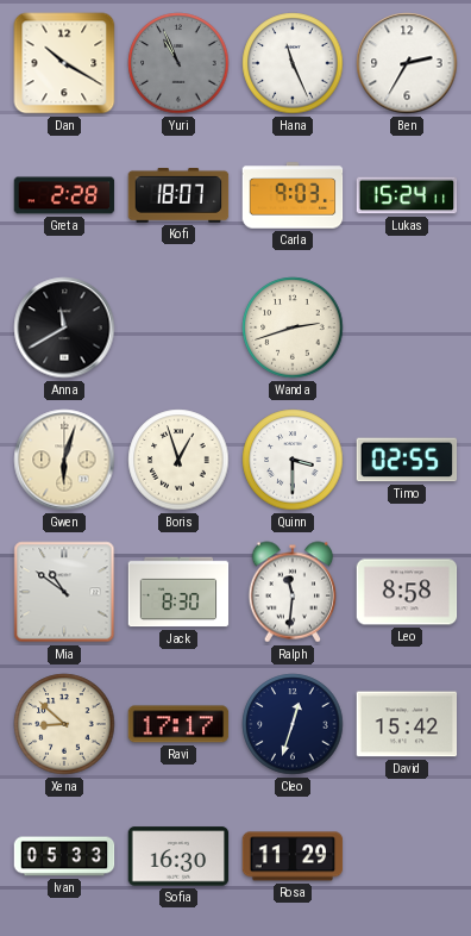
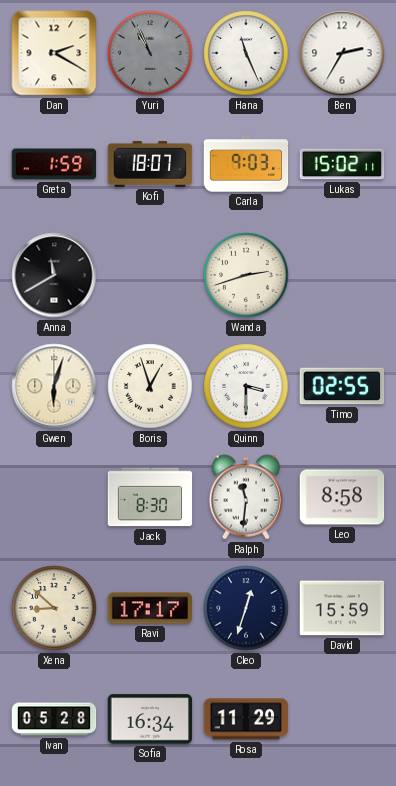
Dan: 10:20 -> 2:20
Greta: 2:28 -> 1:59
Lukas: 15:24 -> 15:02
Mia: 10:51 -> none
David: 15:42 -> 15:59
Ivan: 05:33 -> 05:28
Sofia: 16:30 -> 16:34
